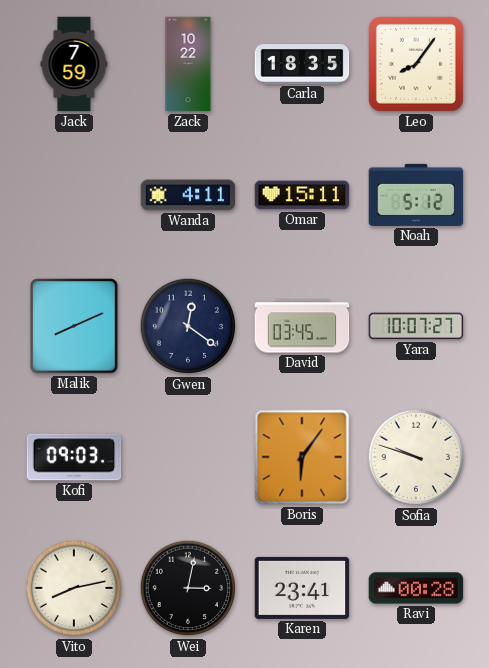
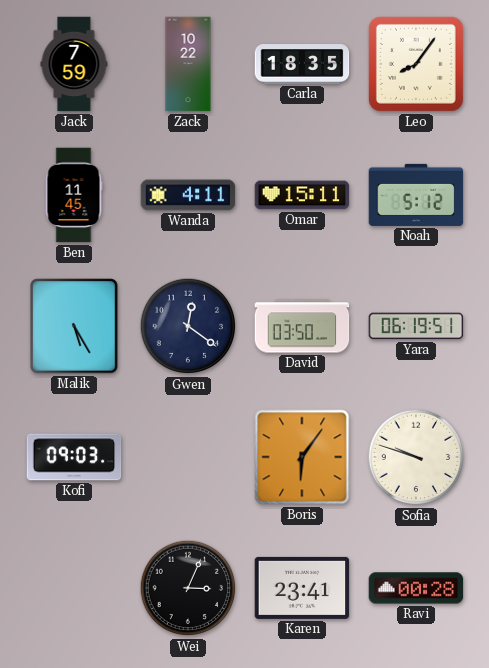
Ben: none -> 11:45
Malik: 8:11 -> 5:25
David: 03:45 -> 03:50
Yara: 10:07 -> 06:19
Vito: 8:13 -> none
Wei: 3:02 -> 3:04
